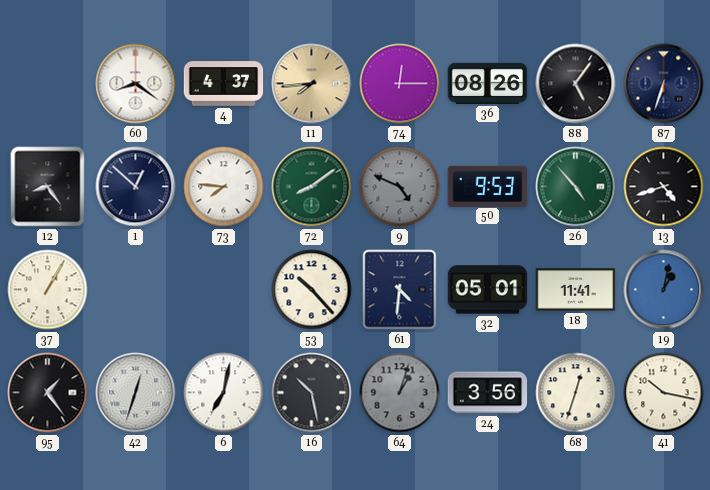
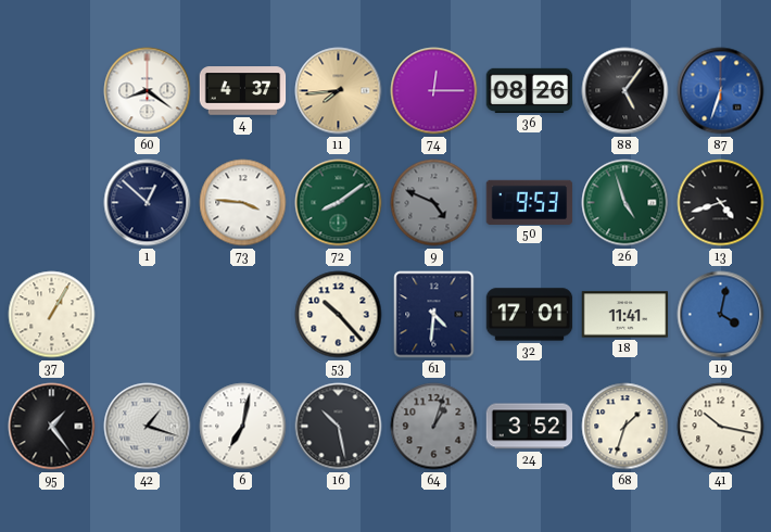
87 dial: navy -> blue
12: 8:24 -> none
73: 7:46 -> 3:46
26: 4:53 -> 4:57
32: 05:01 -> 17:01
19: 1:02 -> 4:02
42: 12:33 -> 1:18
24: 3:56 -> 3:52
68: 12:33 -> 1:33
